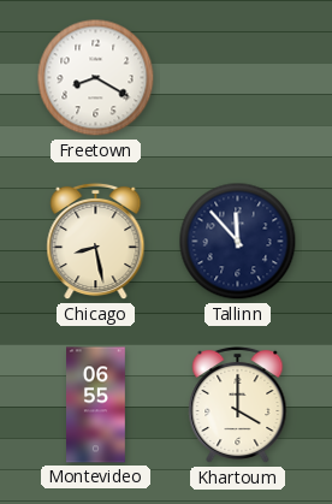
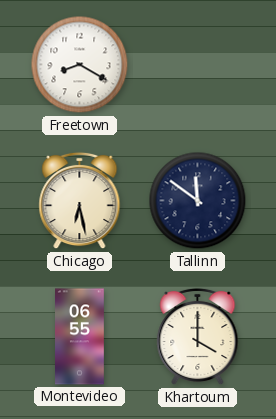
Chicago: 8:28 -> 6:28
Tallinn: 11:53 -> 11:51
